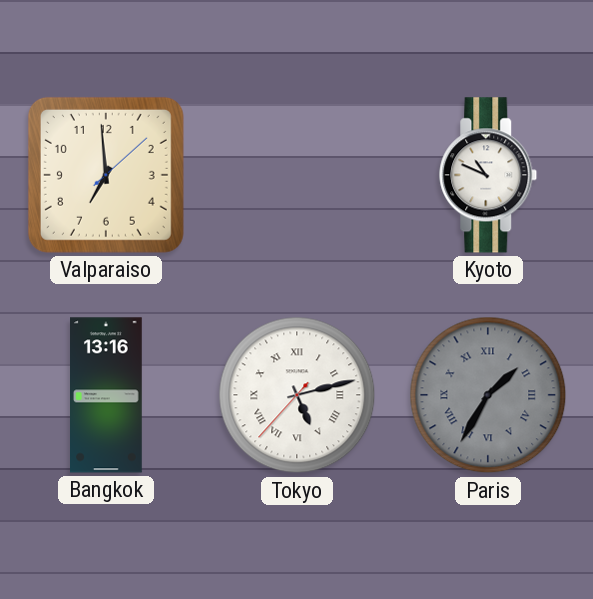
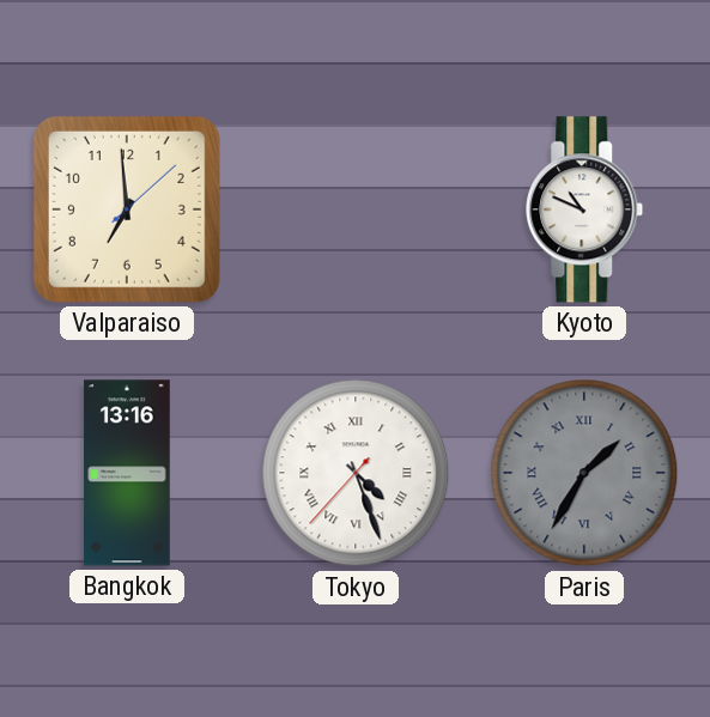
Tokyo: 5:12 -> 4:26
